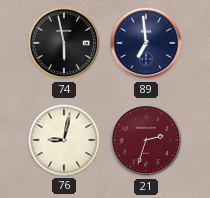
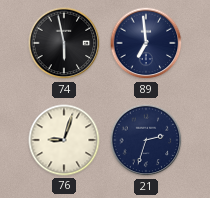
76: 9:02 -> 9:03
21 dial: burgundy -> navy
